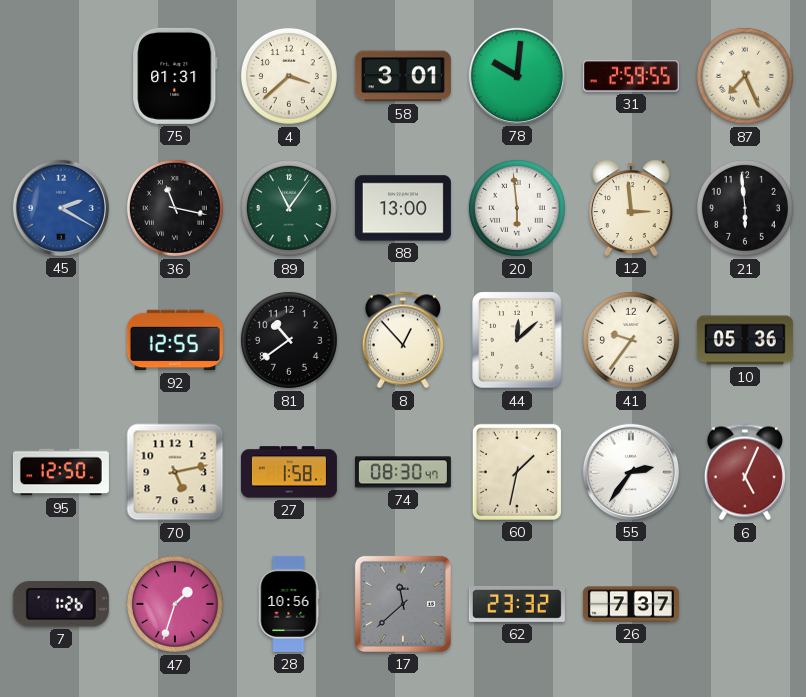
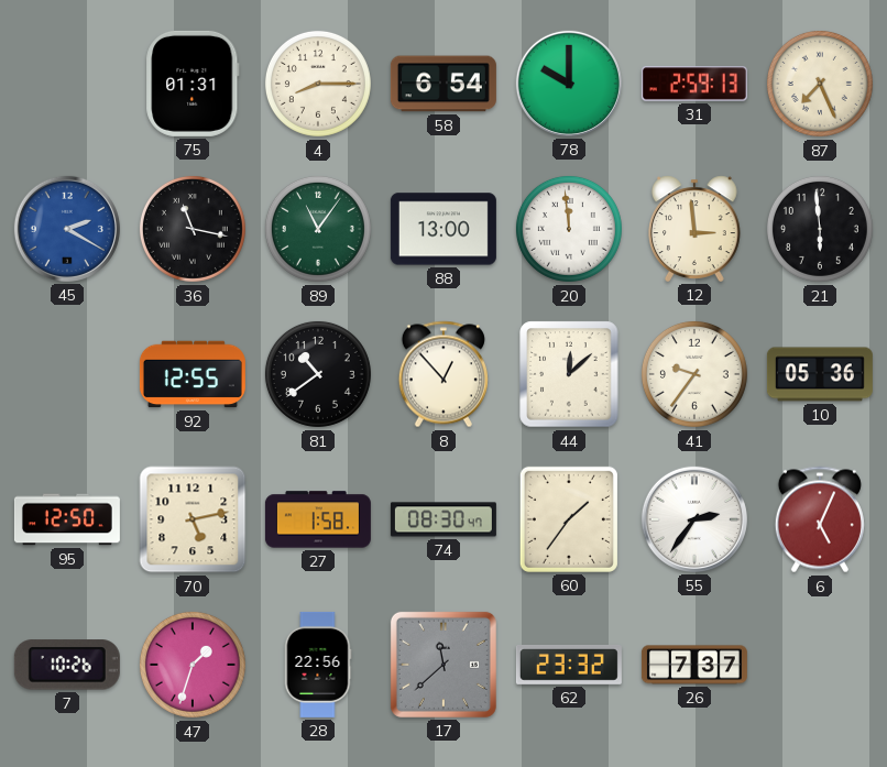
4: 3:38 -> 8:15
58: 3:01 -> 6:54
78: 10:01 -> 10:00
31: 2:59:55 -> 2:59:13
20: 5:59 -> 11:59
60: 1:32 -> 1:36
7: 1:26 -> 10:26
28: 10:56 -> 22:56
